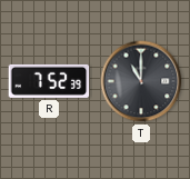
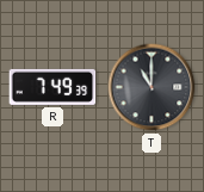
R: 7:52 -> 7:49
